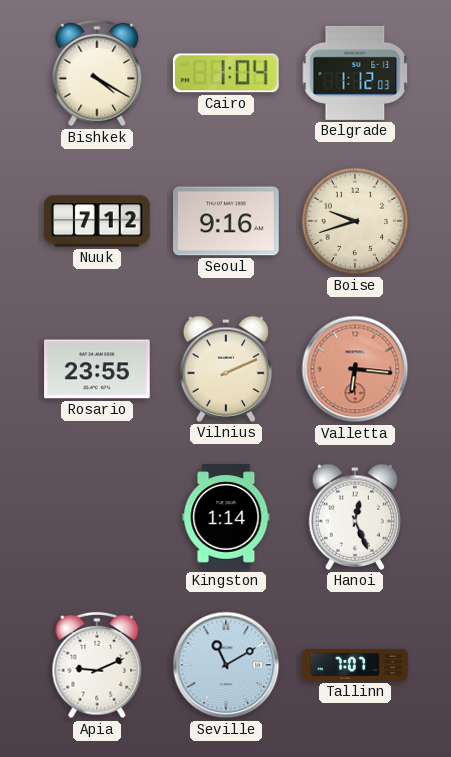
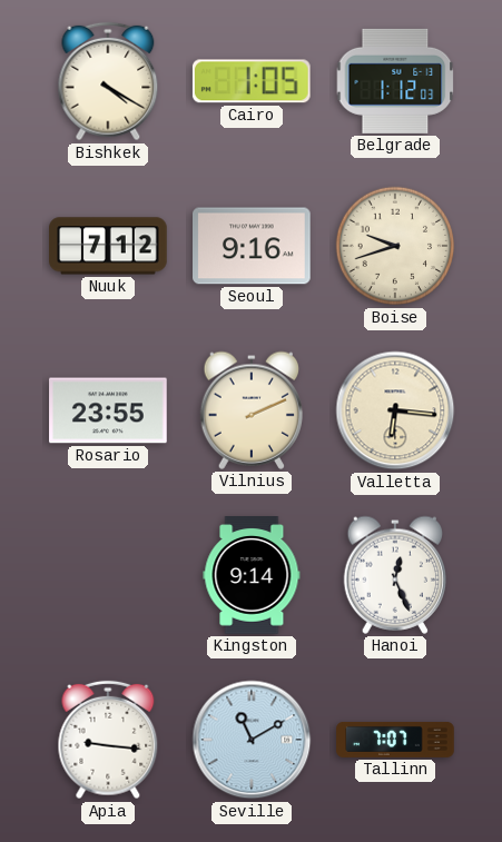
Cairo: 1:04 -> 1:05
Valletta dial: salmon -> cream
Kingston: 1:14 -> 9:14
Apia: 9:11 -> 9:16
